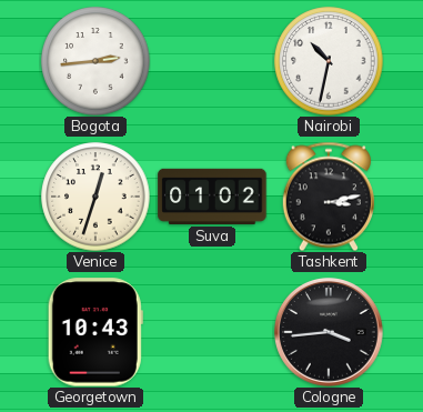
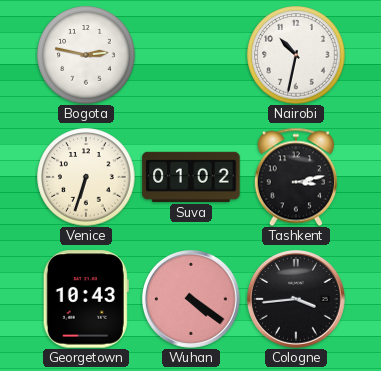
Bogota: 2:44 -> 2:47
Venice: 12:33 -> 6:33
Wuhan: none -> 4:21
